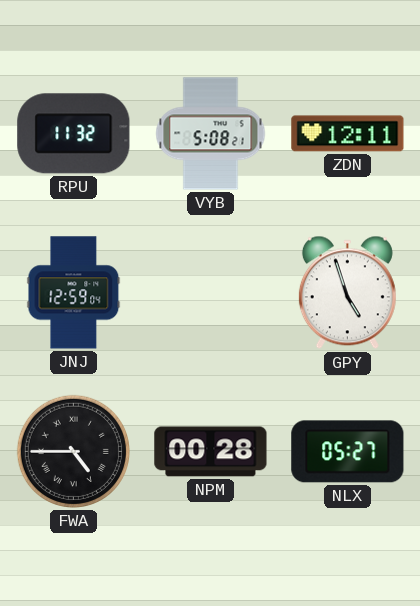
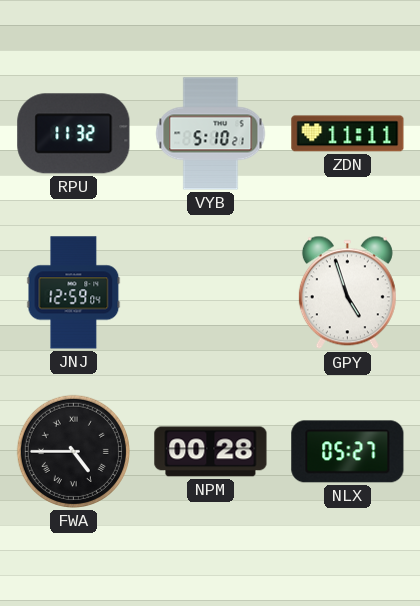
VYB: 5:08 -> 5:10
ZDN: 12:11 -> 11:11
